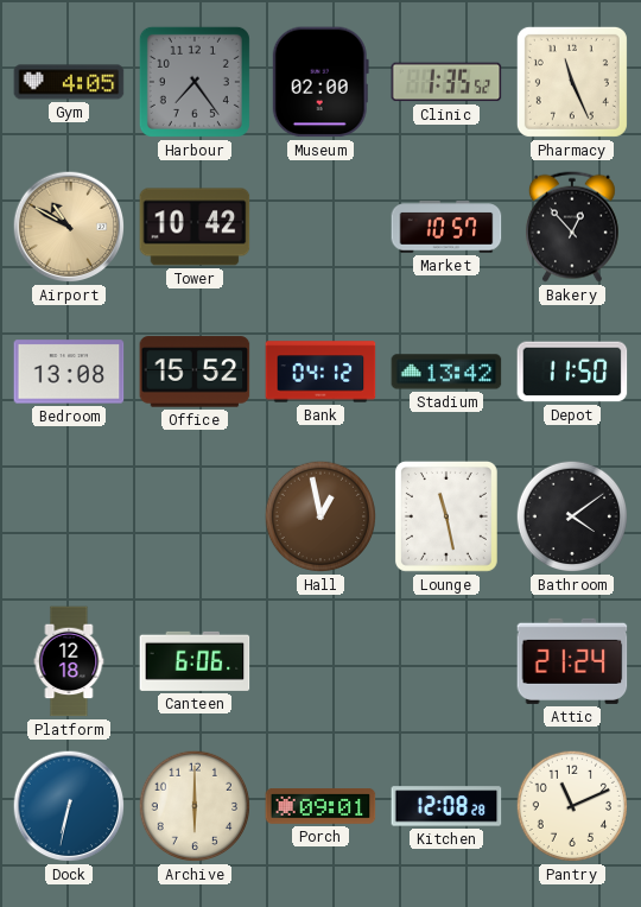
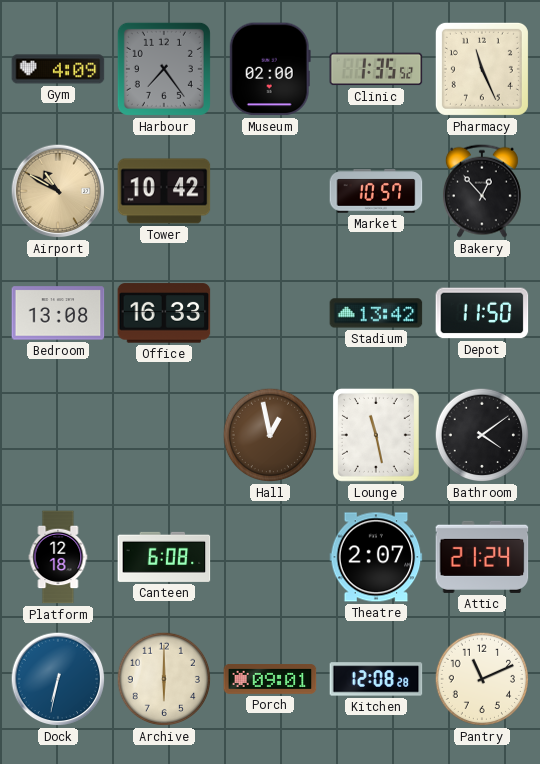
Gym: 4:05 -> 4:09
Office: 15:52 -> 16:33
Bank: 04:12 -> none
Canteen: 6:06 -> 6:08
Theatre: none -> 2:07
